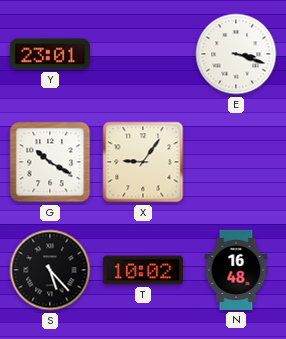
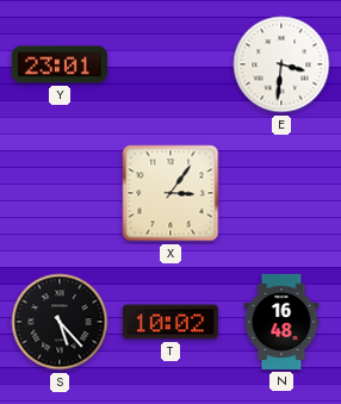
E: 3:18 -> 3:31
G: 10:20 -> none
X: 9:06 -> 3:06
